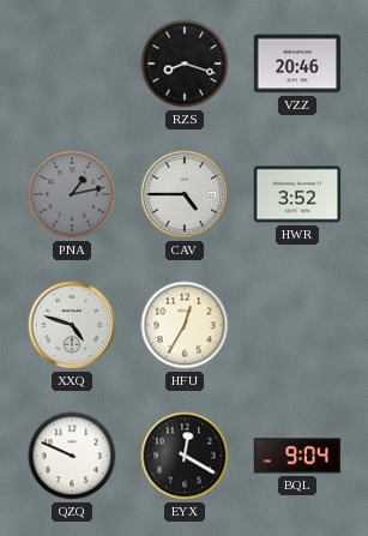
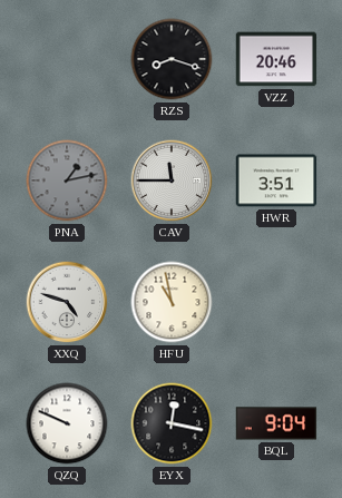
CAV: 4:45 -> 11:45
HWR: 3:52 -> 3:51
HFU: 12:35 -> 10:58
EYX: 12:20 -> 12:17
